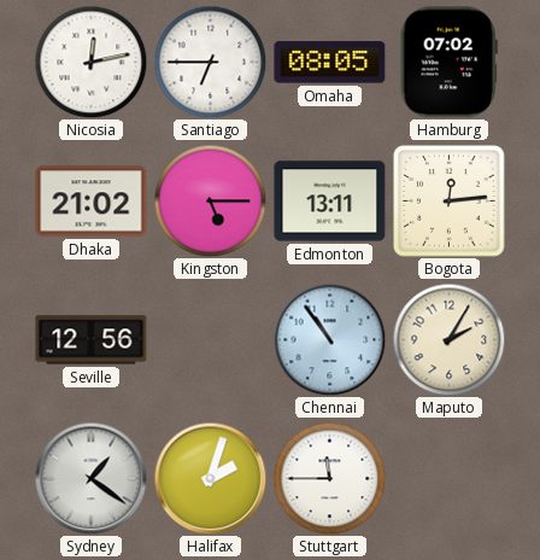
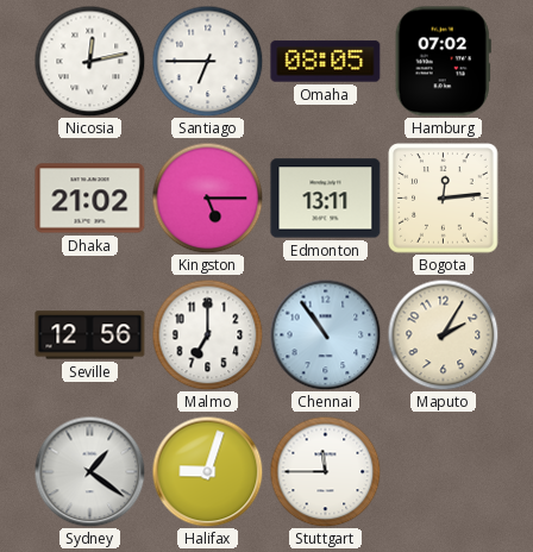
Malmo: none -> 7:00
Halifax: 2:03 -> 9:03
